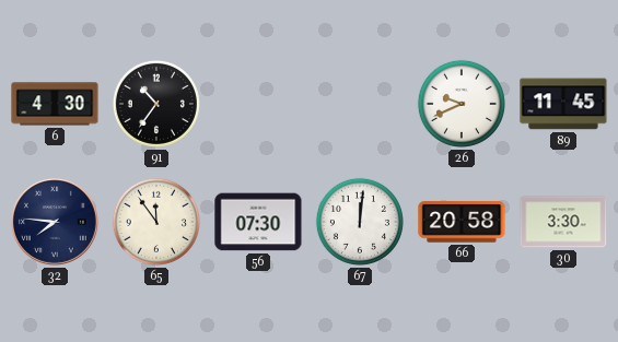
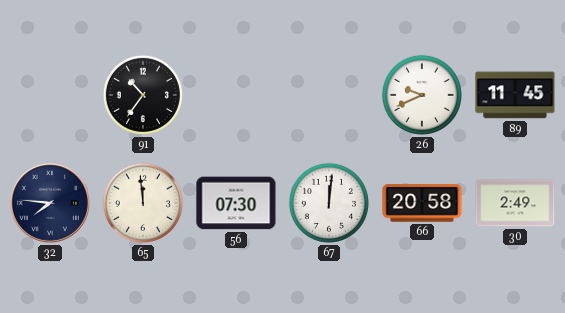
6: 4:30 -> none
65: 11:54 -> 11:59
30: 3:30 -> 2:49
